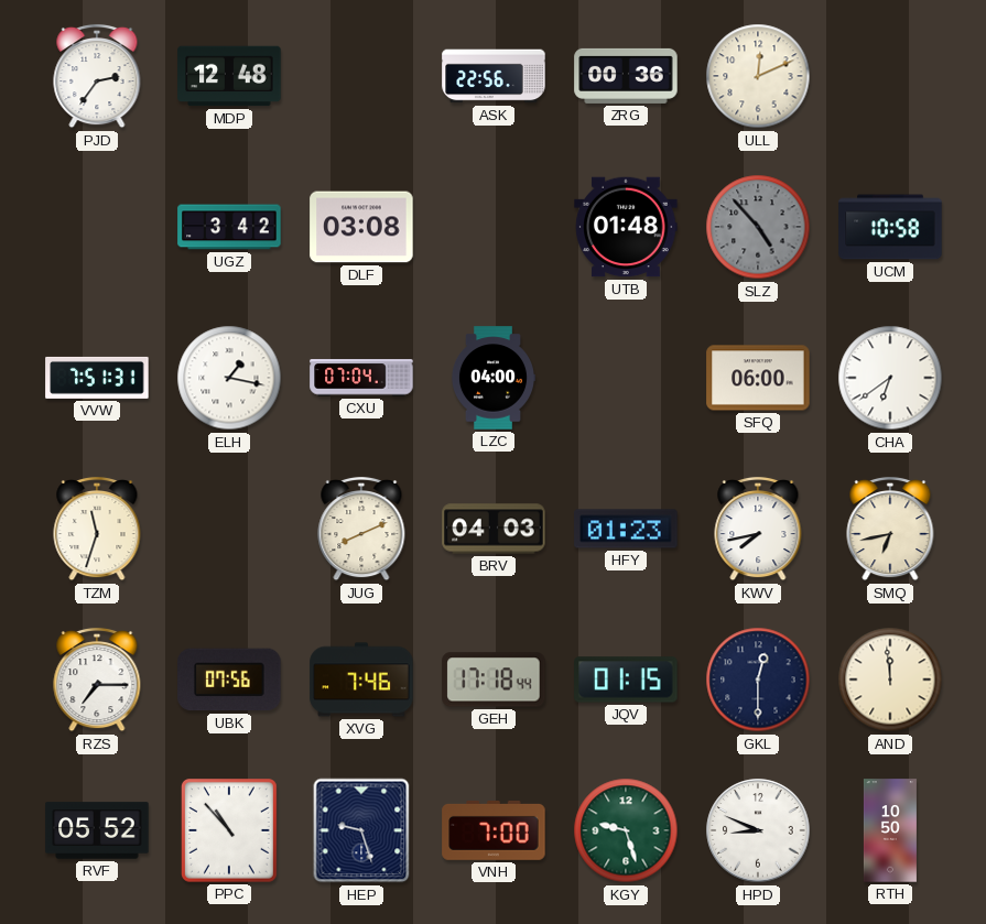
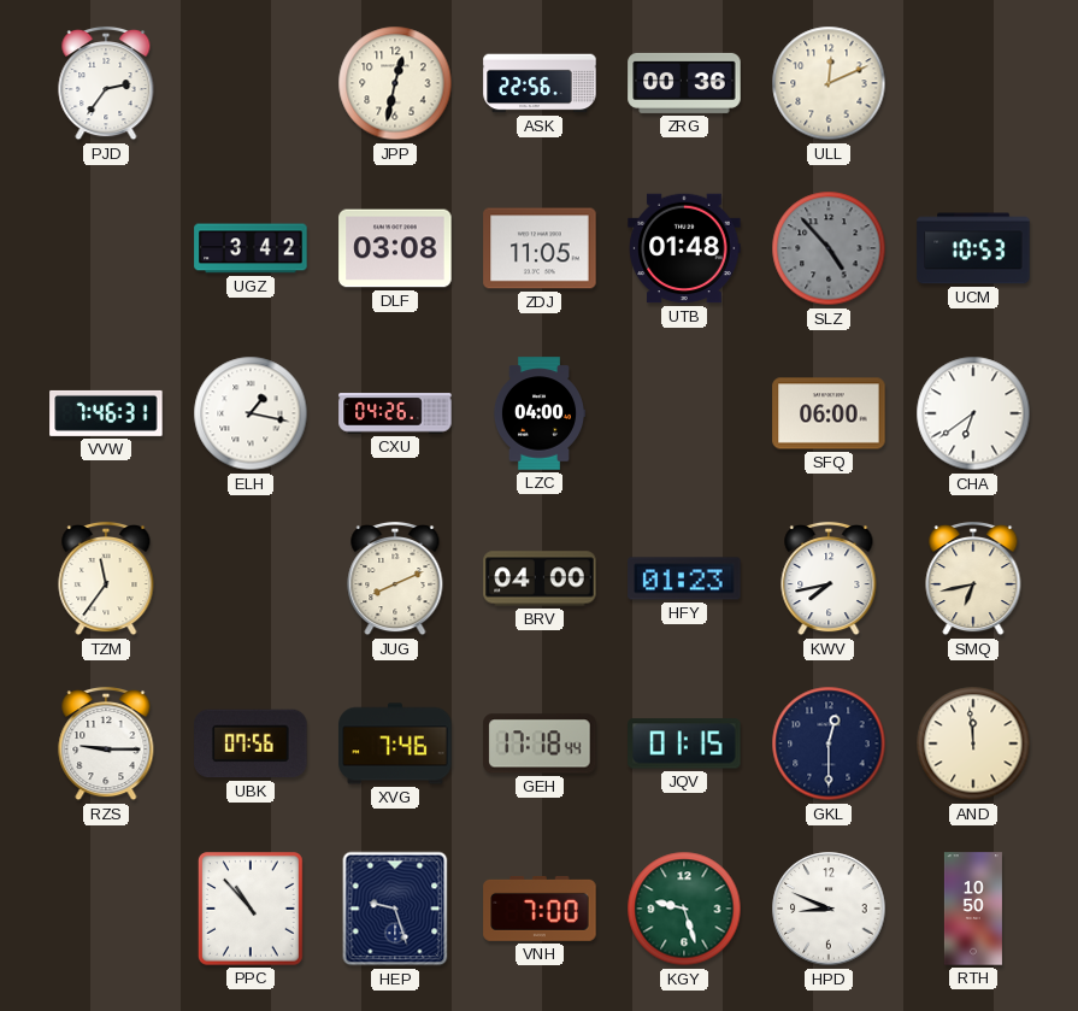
MDP: 12:48 -> none
JPP: none -> 12:32
ZDJ: none -> 11:05
UCM: 10:58 -> 10:53
VVW: 7:51 -> 7:46
CXU: 07:04 -> 04:26
TZM: 11:33 -> 11:36
BRV: 04:03 -> 04:00
RZS: 7:15 -> 9:15
RVF: 05:52 -> none
